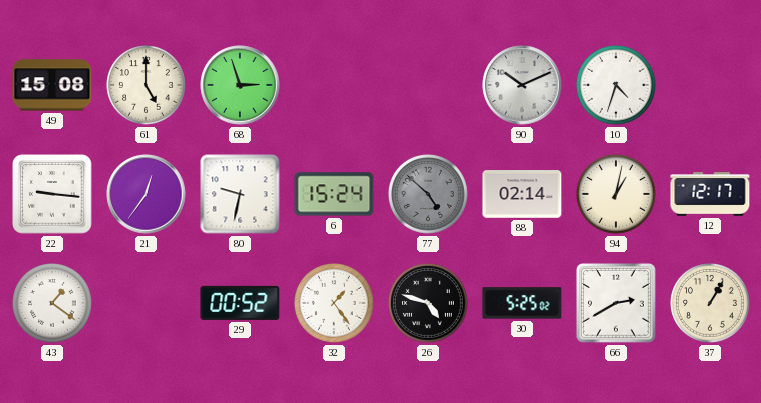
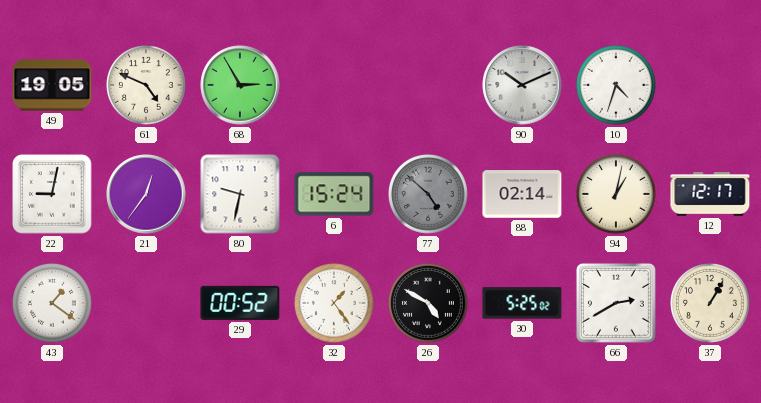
49: 15:08 -> 19:05
61: 5:00 -> 4:49
68: 2:57 -> 2:55
22: 9:16 -> 9:02
26: 4:48 -> 4:50
